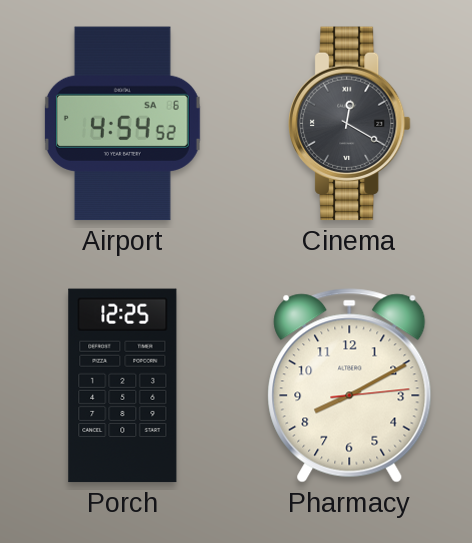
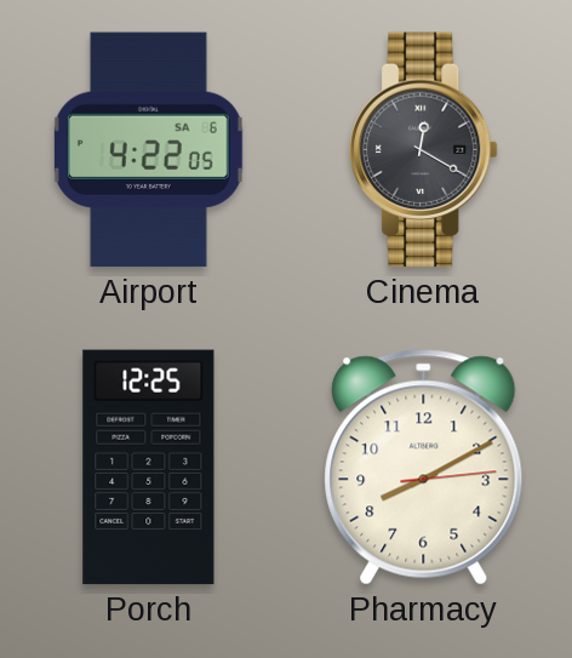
Airport: 4:54 -> 4:22
